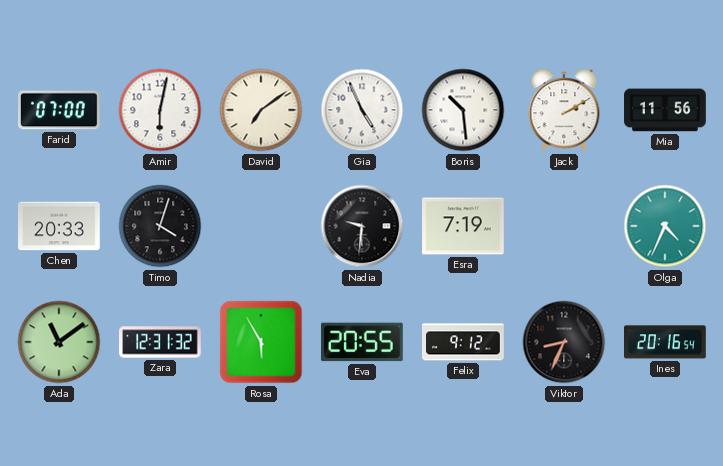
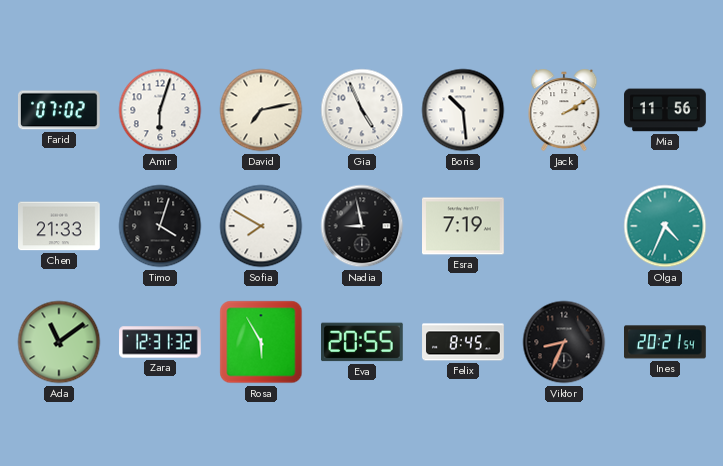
Farid: 07:00 -> 07:02
Amir: 6:02 -> 6:03
David: 7:09 -> 7:13
Chen: 20:33 -> 21:33
Sofia: none -> 7:50
Nadia: 9:31 -> 8:58
Felix: 9:12 -> 8:45
Ines: 20:16 -> 20:21
